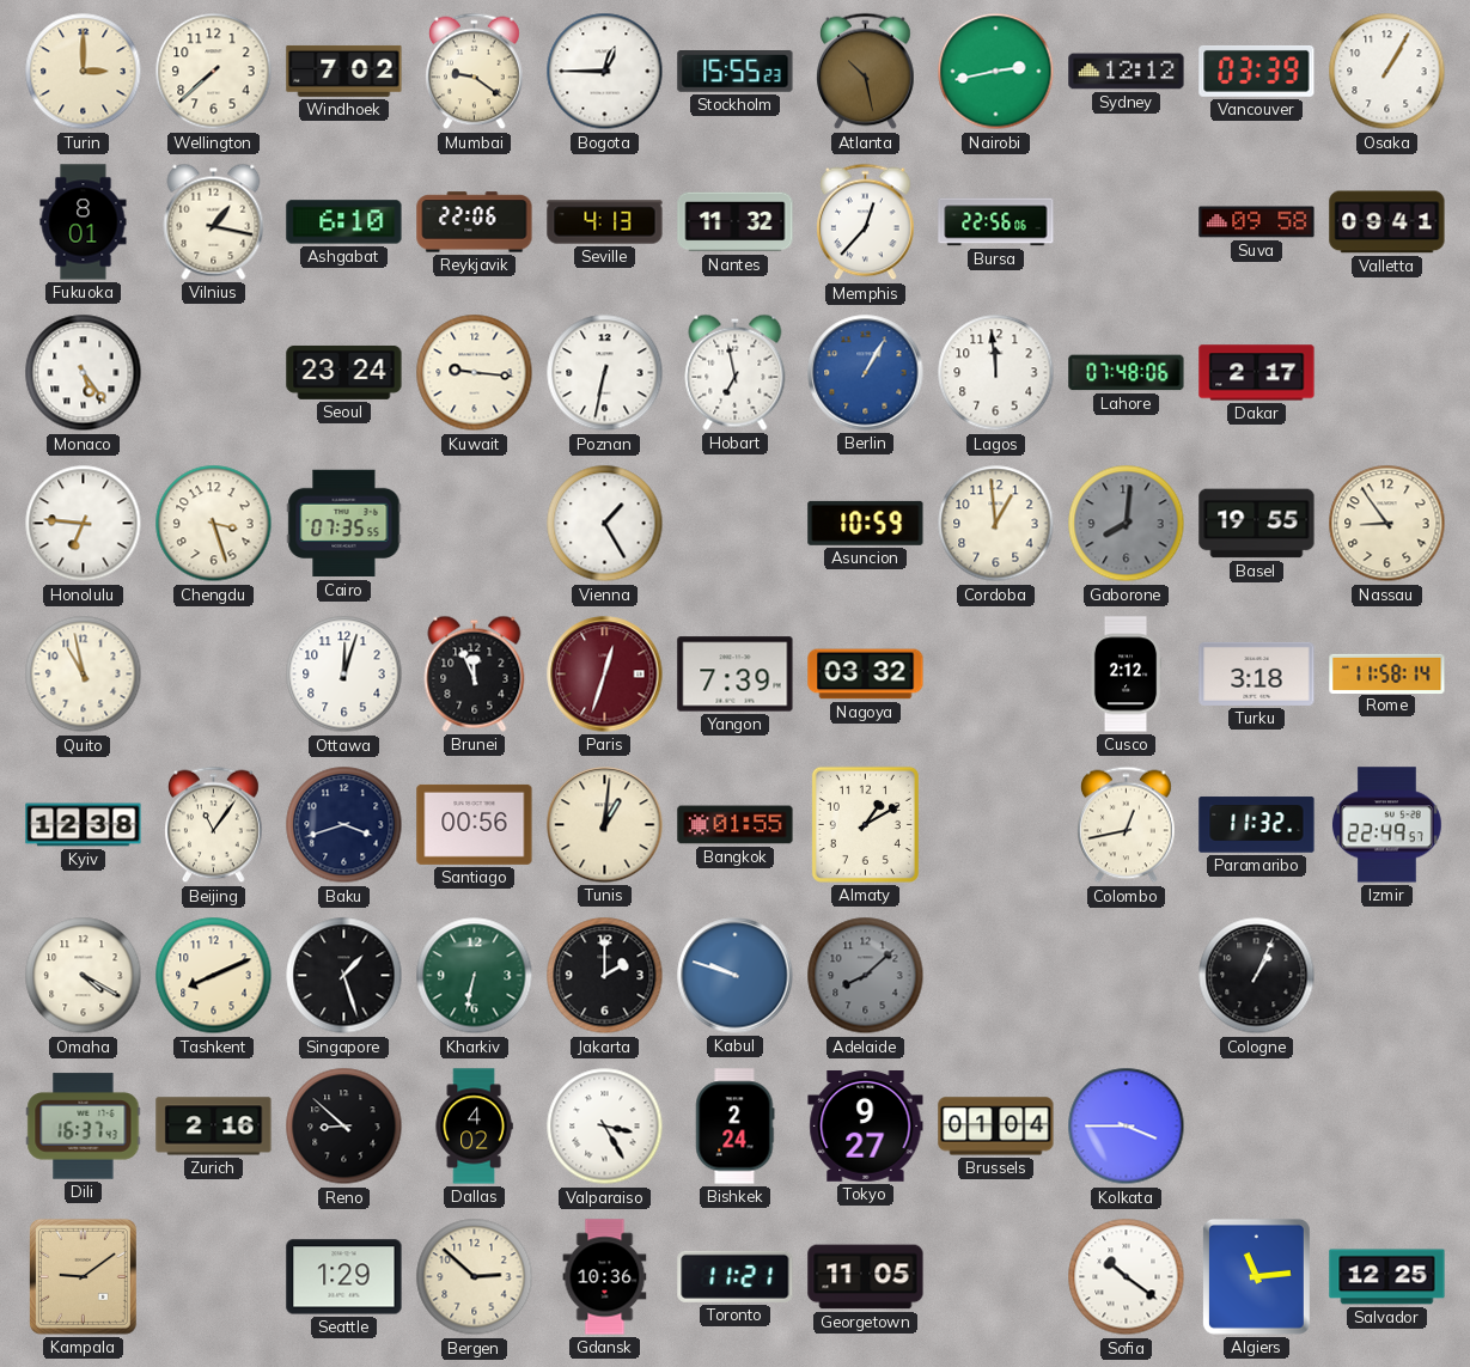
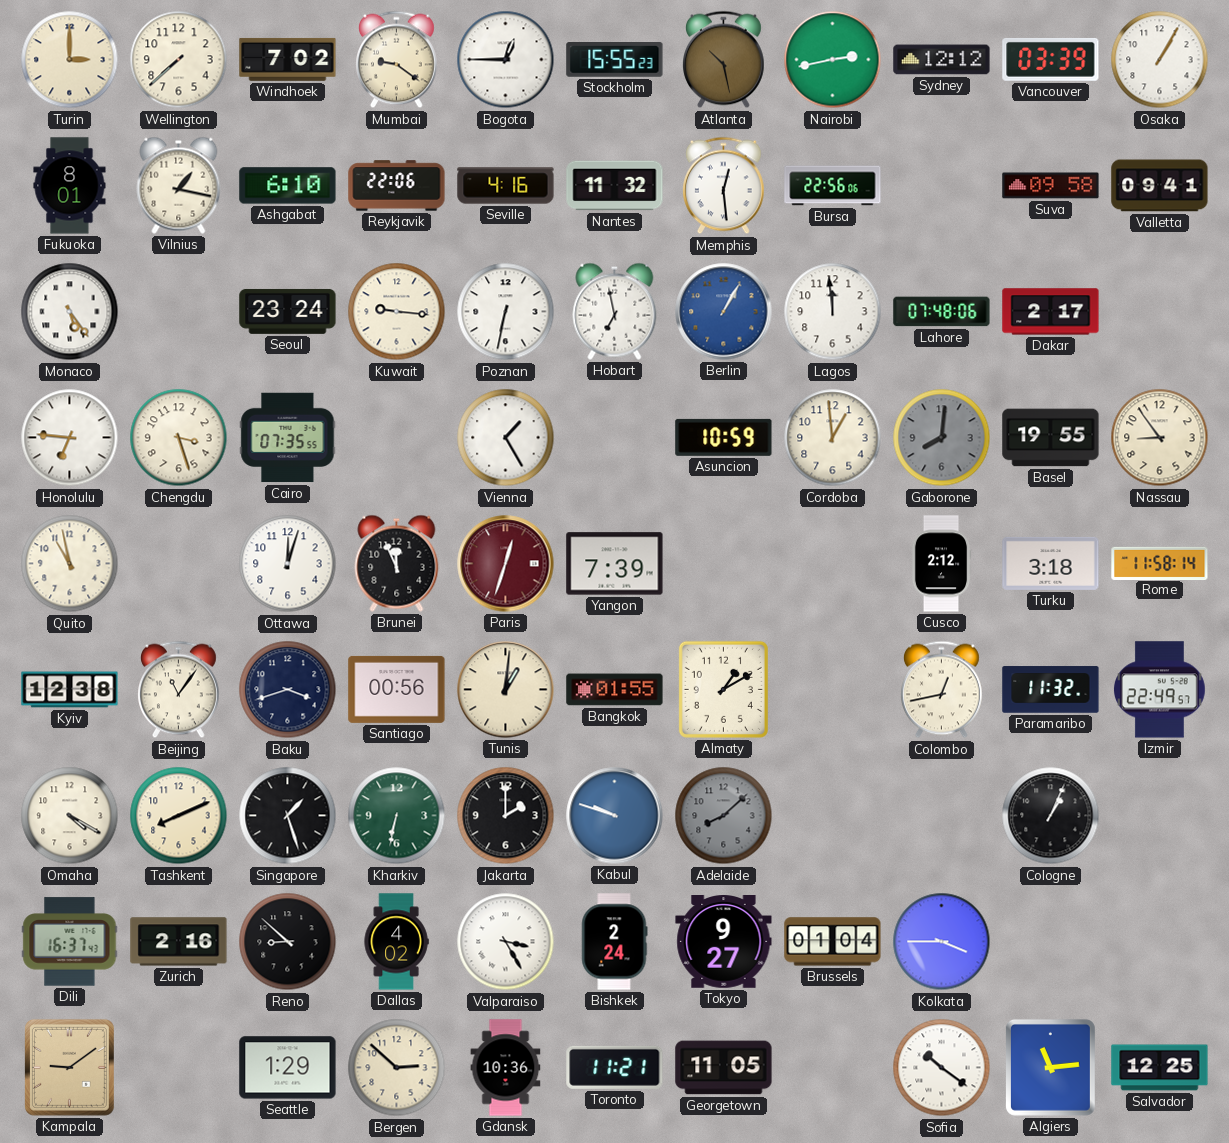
Seville: 4:13 -> 4:16
Memphis: 12:37 -> 12:29
Nagoya: 03:32 -> none
